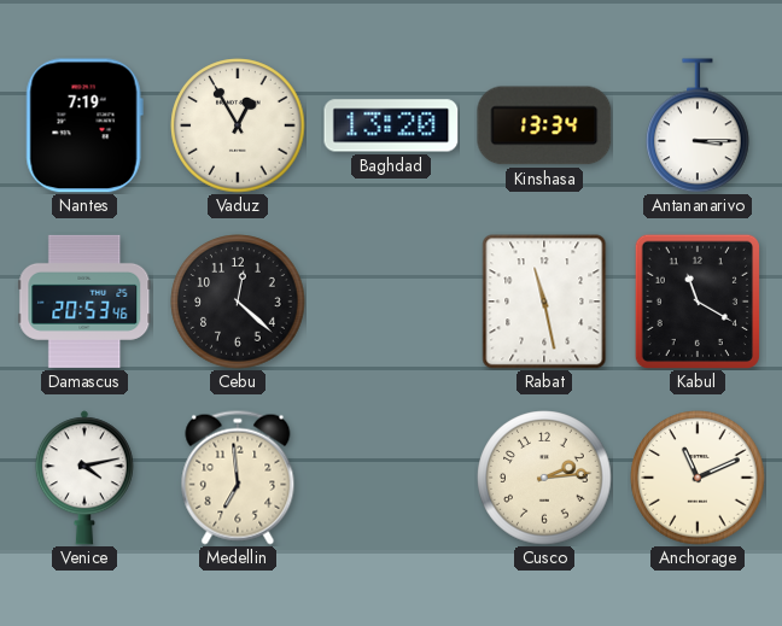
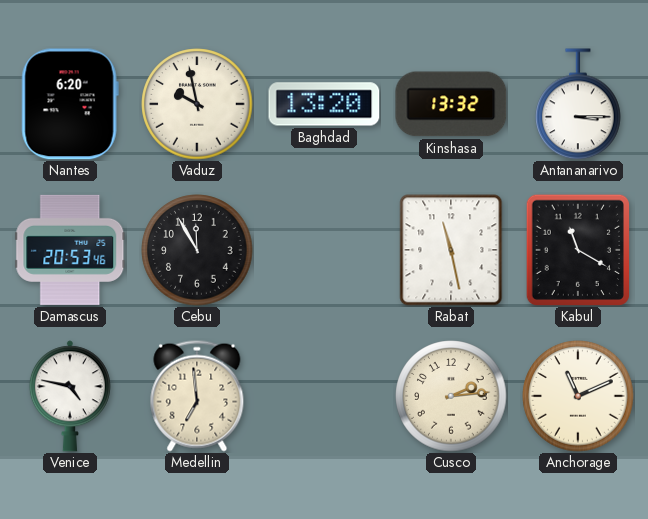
Nantes: 7:19 -> 6:20
Vaduz: 12:55 -> 9:58
Kinshasa: 13:34 -> 13:32
Cebu: 12:22 -> 11:55
Venice: 4:13 -> 4:47
